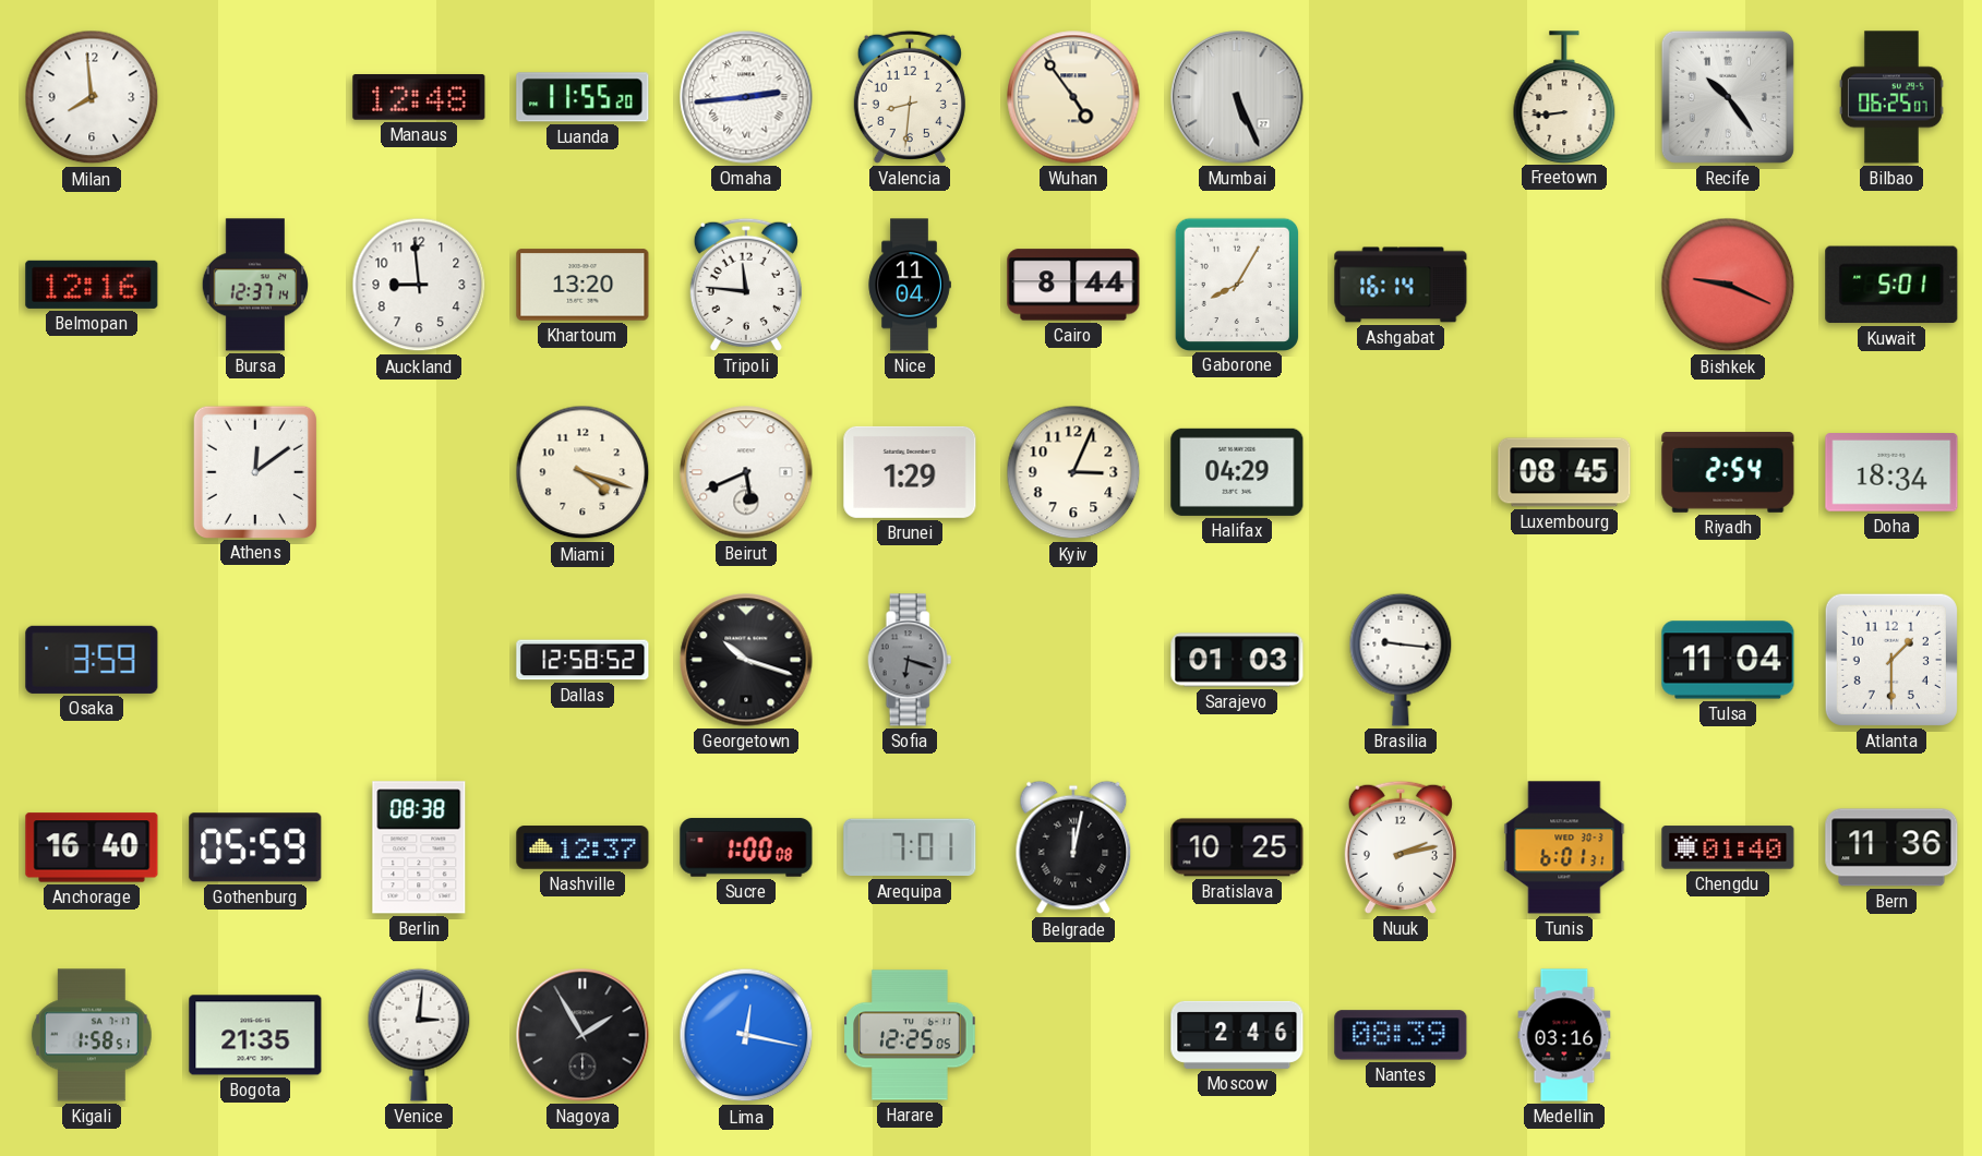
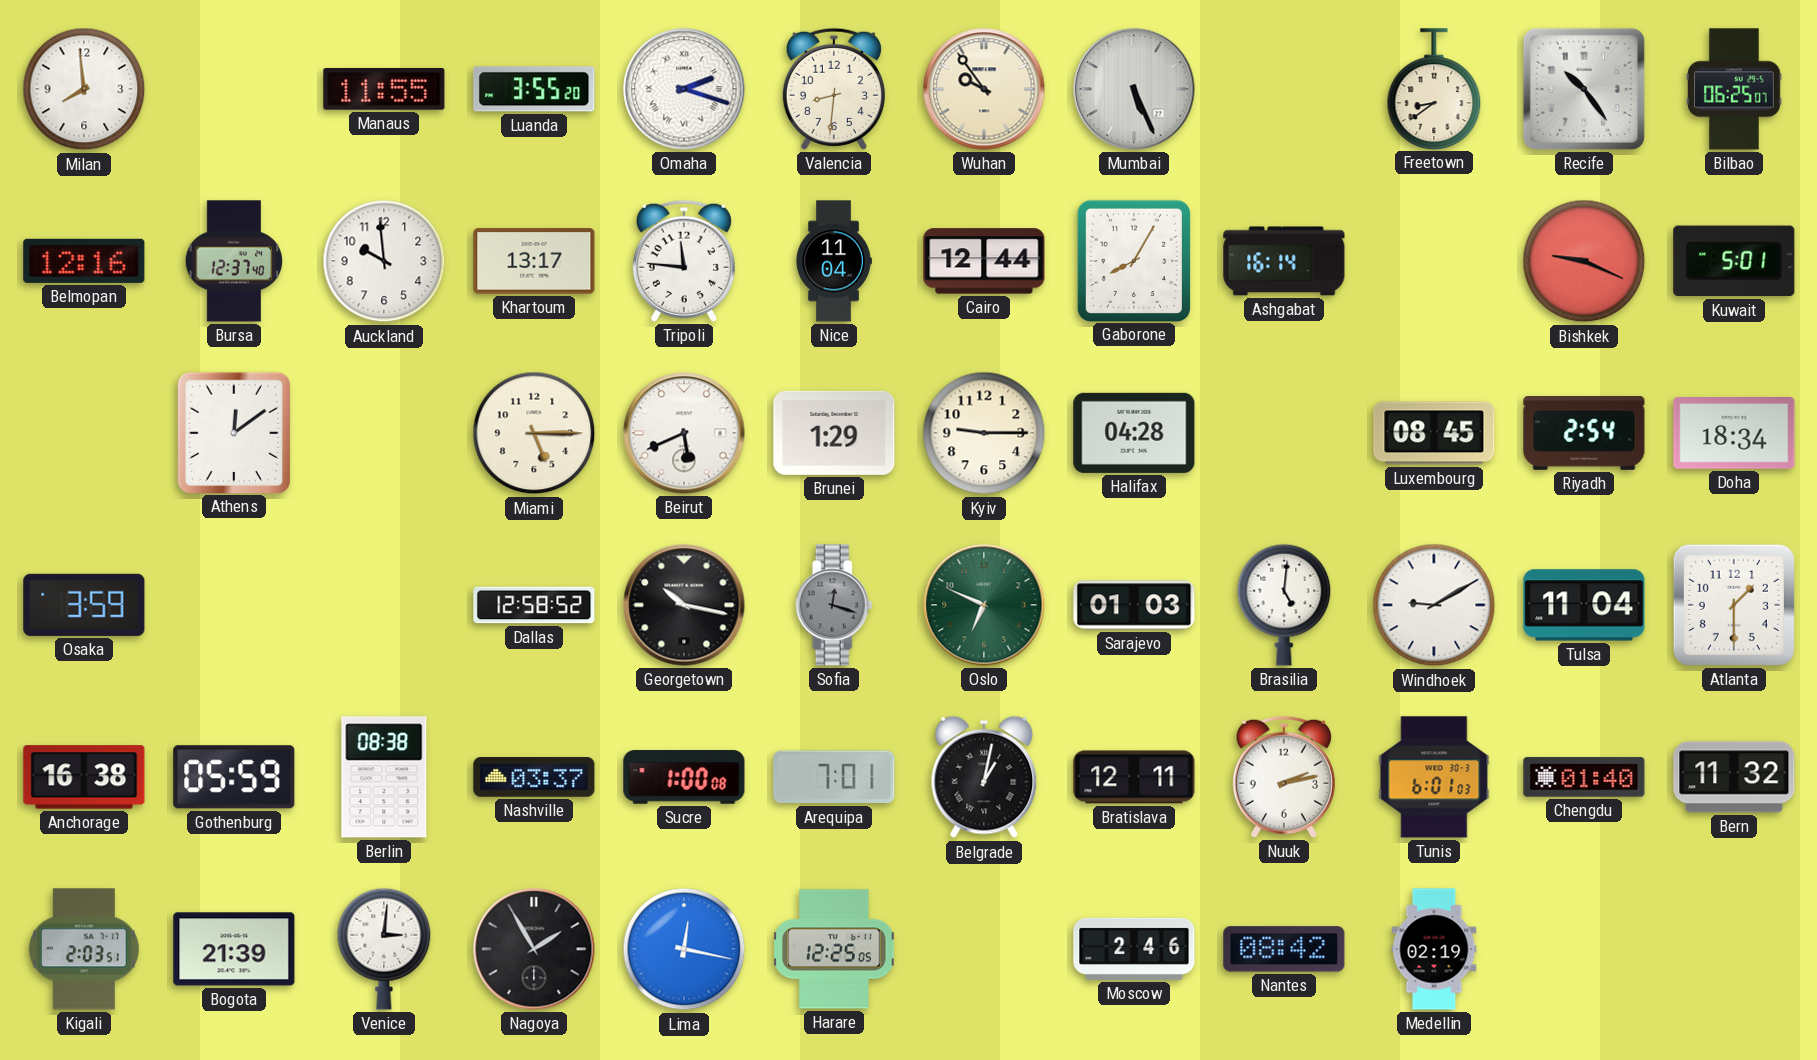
Manaus: 12:48 -> 11:55
Luanda: 11:55 -> 3:55
Omaha: 2:44 -> 2:18
Wuhan: 4:54 -> 9:54
Freetown: 8:44 -> 8:39
Bursa: 12:37:14 -> 12:37:40
Auckland: 8:59 -> 9:59
Khartoum: 13:20 -> 13:17
Cairo: 8:44 -> 12:44
Miami: 4:18 -> 5:15
Kyiv: 3:04 -> 9:15
Halifax: 04:29 -> 04:28
Georgetown: 10:18 -> 10:17
Sofia: 6:18 -> 12:18
Oslo: none -> 6:49
Brasilia: 9:16 -> 5:01
Windhoek: none -> 9:10
Anchorage: 16:40 -> 16:38
Nashville: 12:37 -> 03:37
Belgrade: 12:02 -> 1:02
Bratislava: 10:25 -> 12:11
Tunis: 6:01:31 -> 6:01:03
Bern: 11:36 -> 11:32
Kigali: 1:58 -> 2:03
Bogota: 21:35 -> 21:39
Nantes: 08:39 -> 08:42
Medellin: 03:16 -> 02:19
